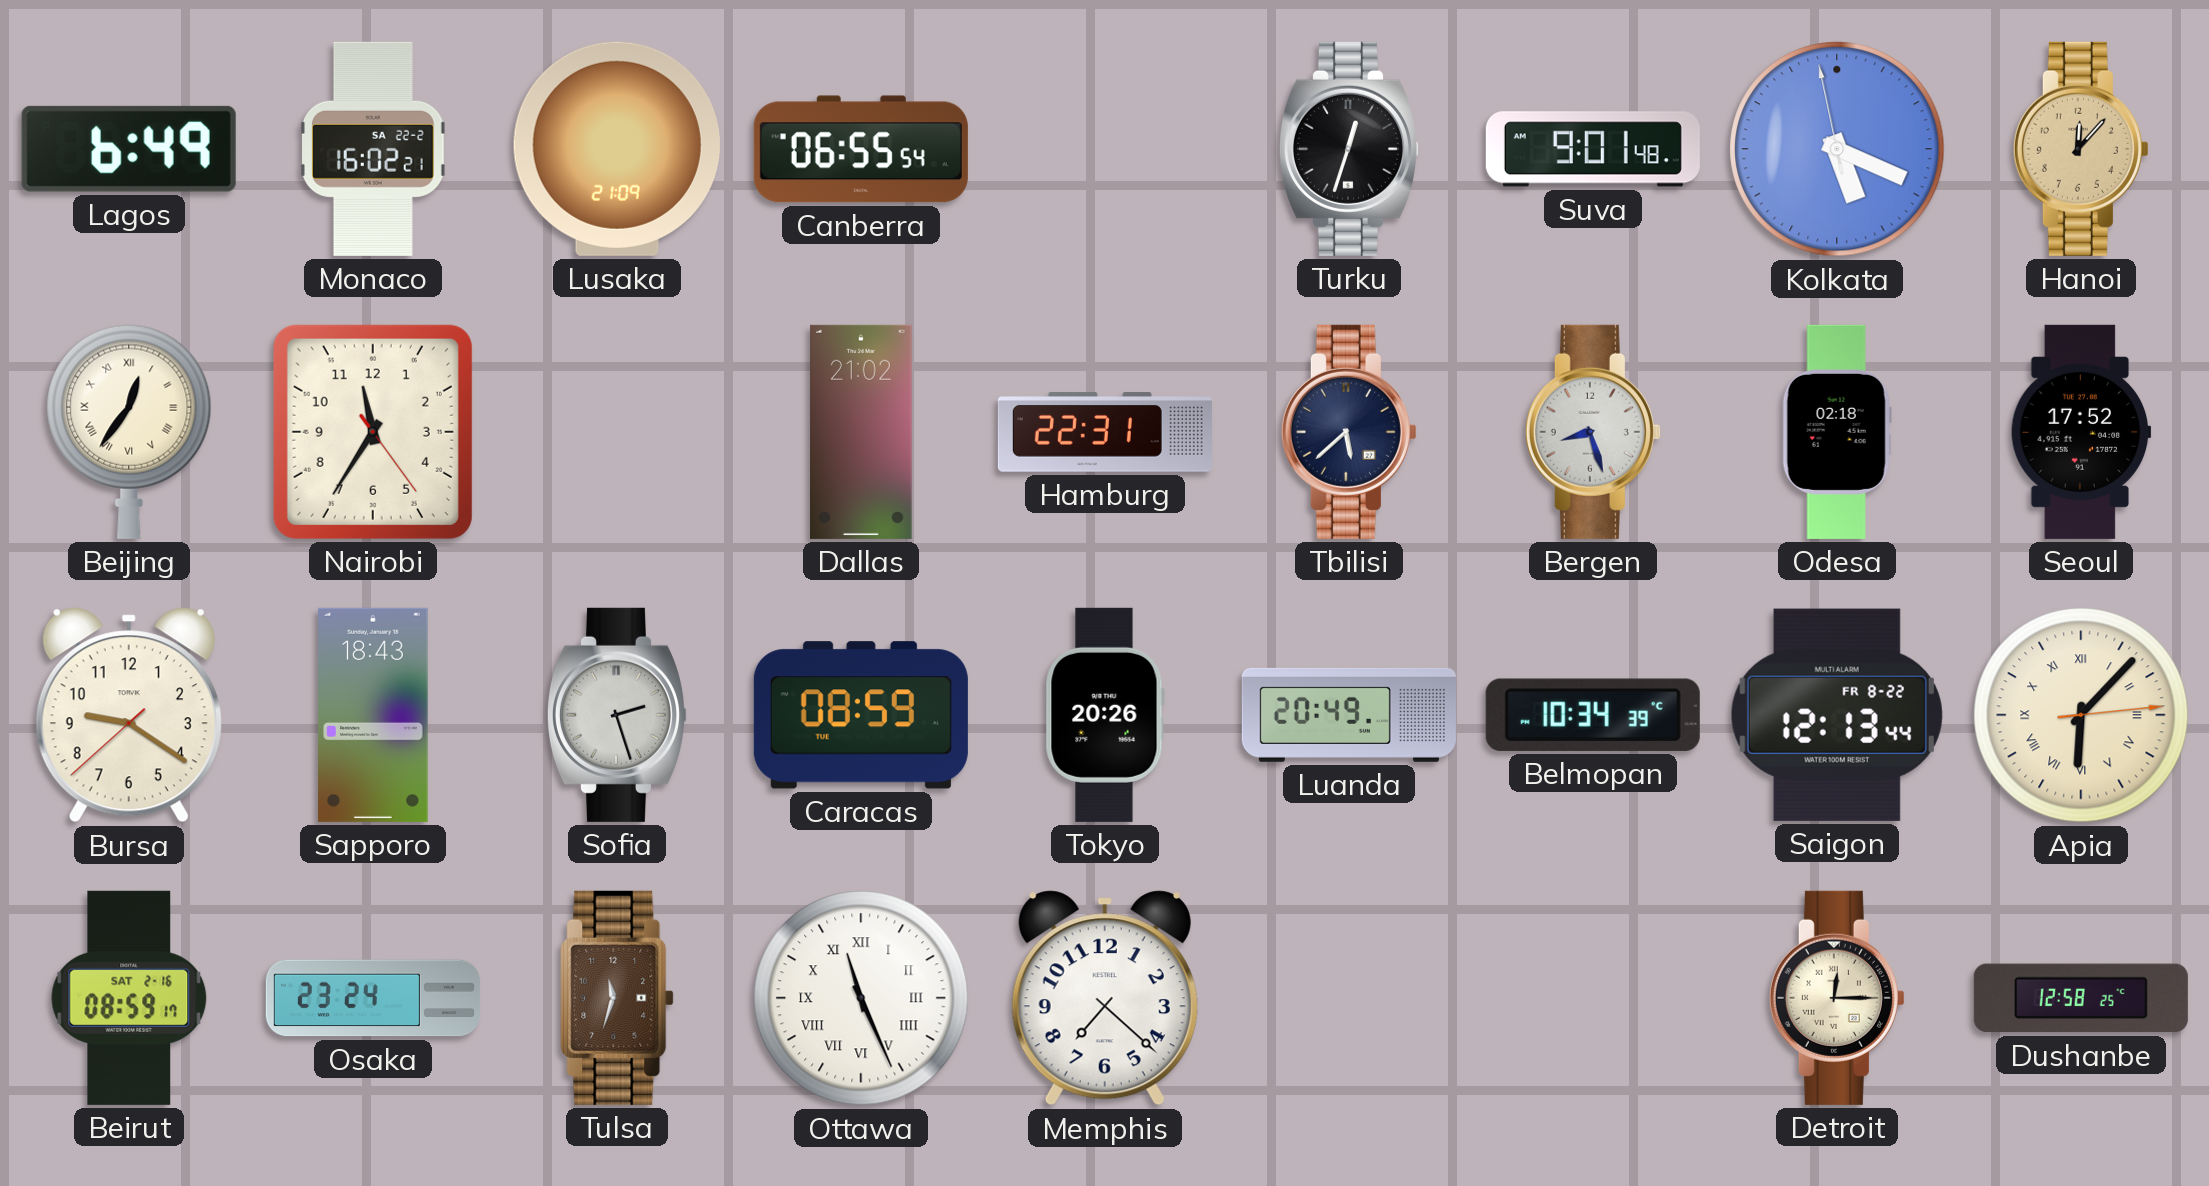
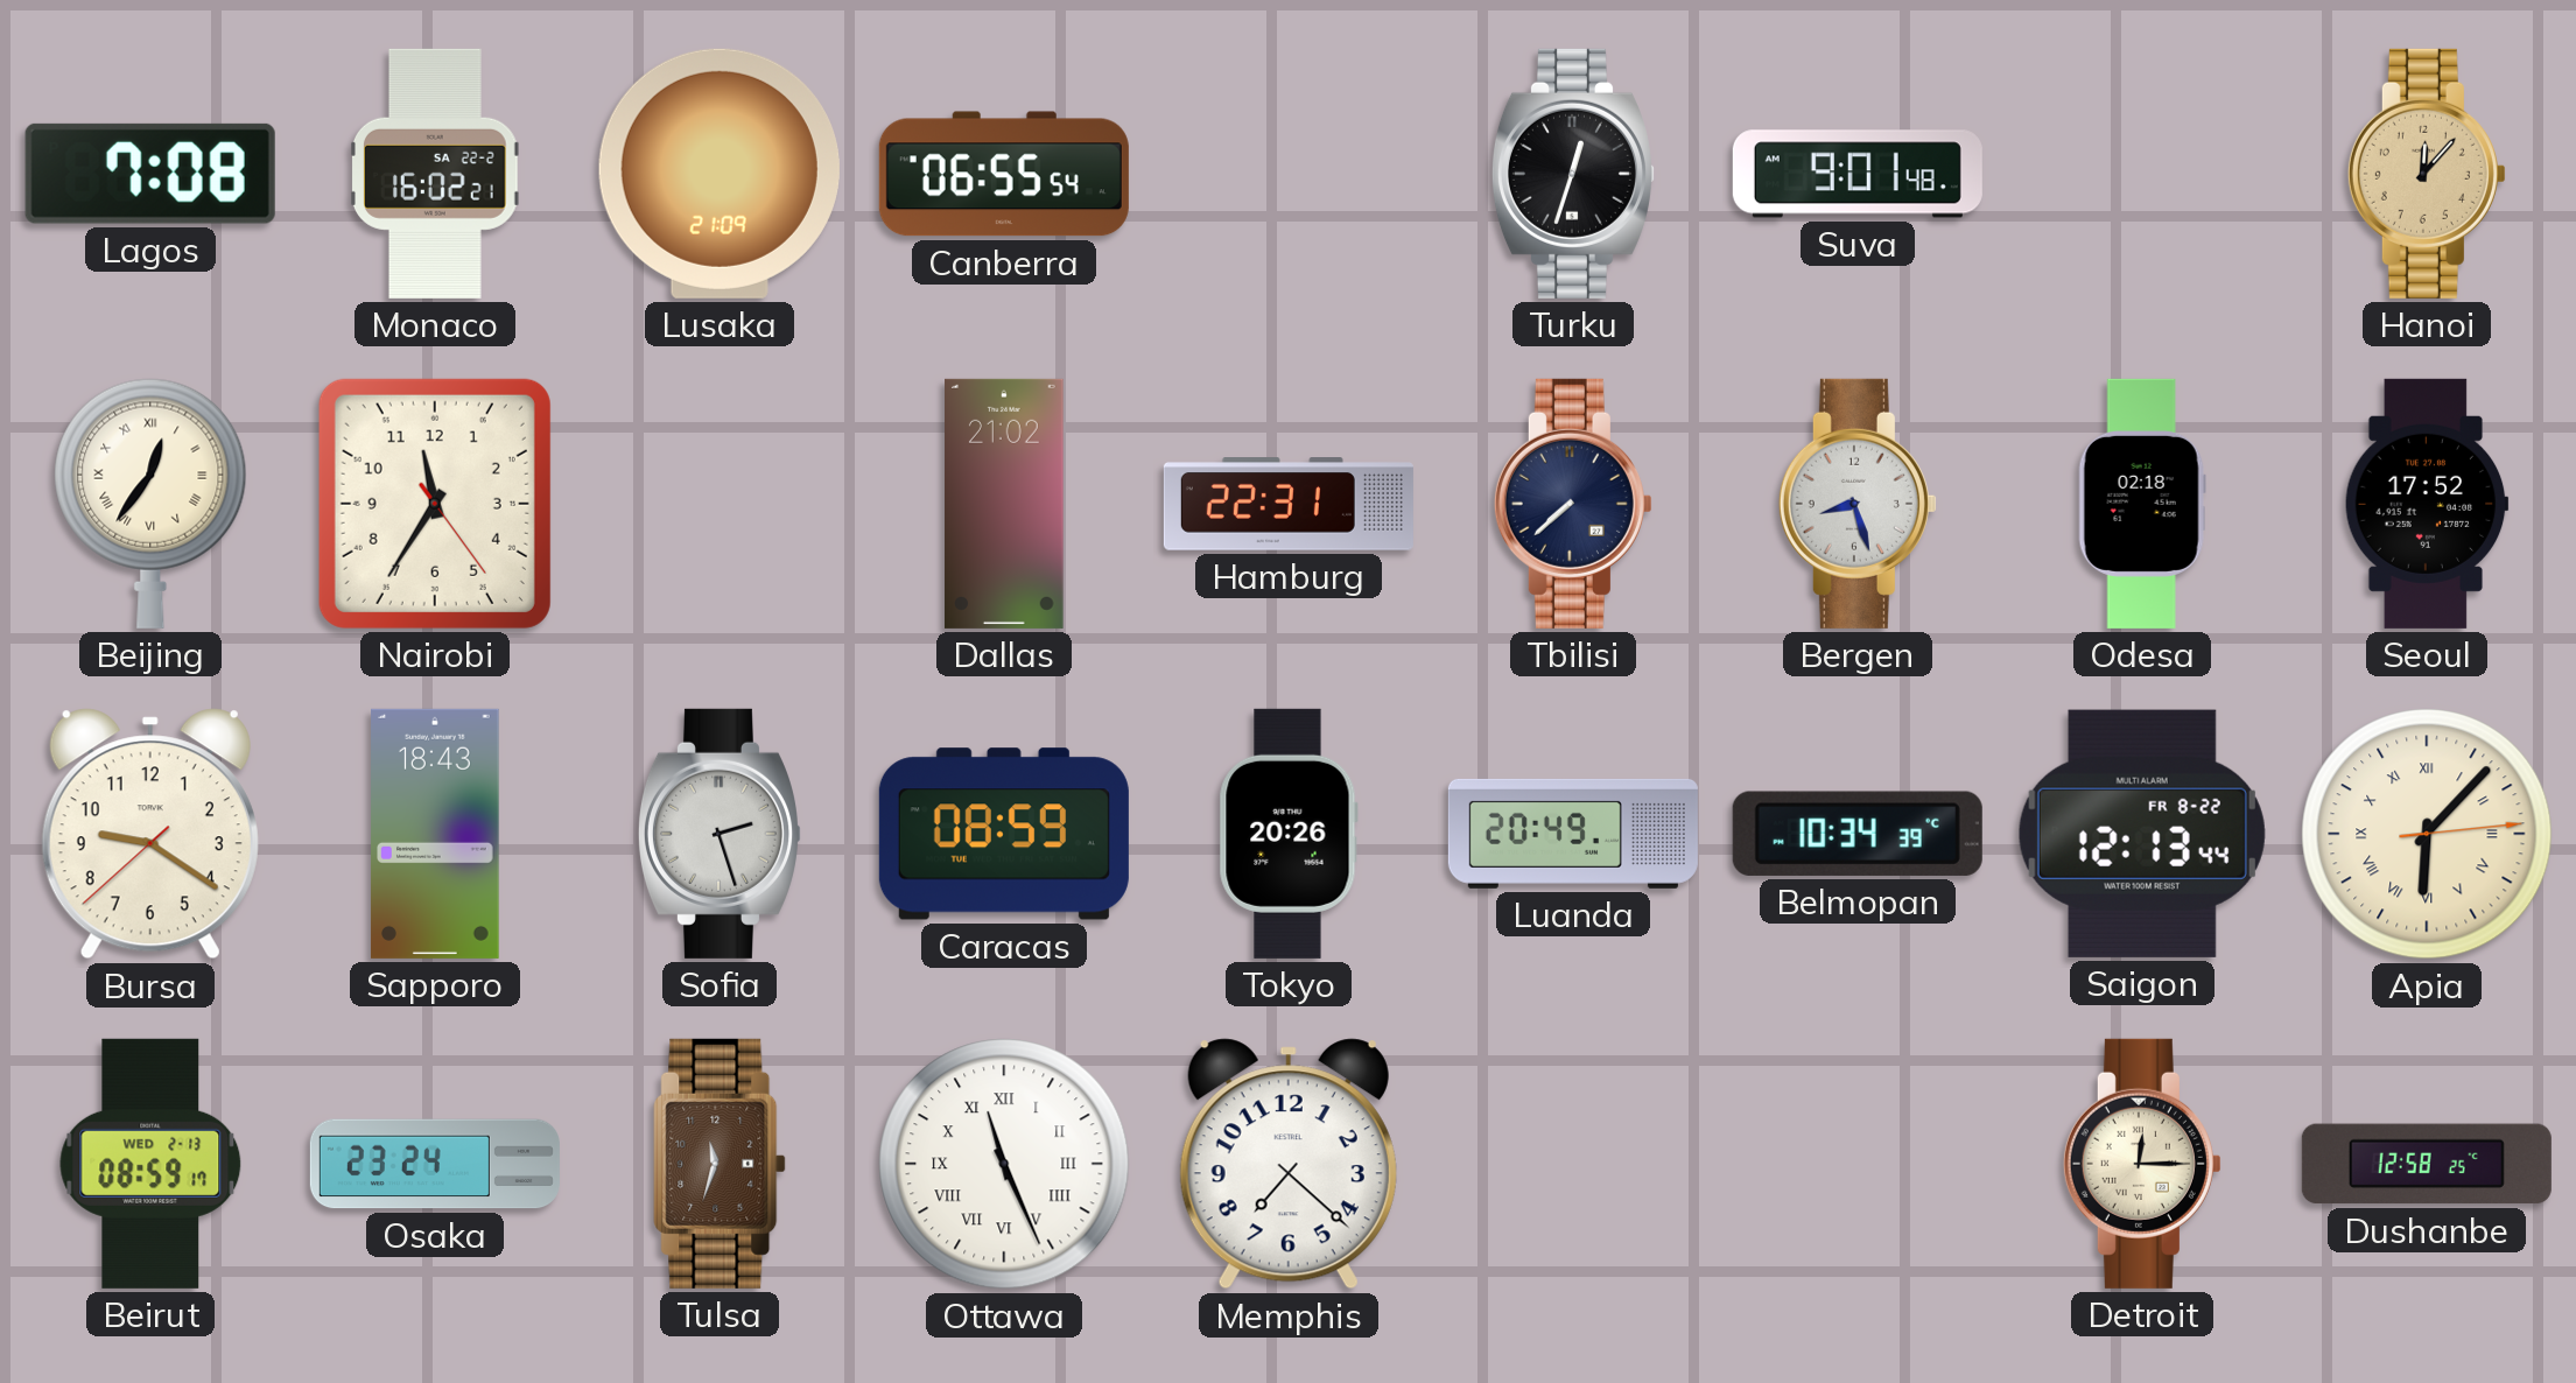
Lagos: 6:49 -> 7:08
Kolkata: 5:18 -> none
Tbilisi: 5:38 -> 7:38
Beirut date: SAT 2-16 -> WED 2-13
